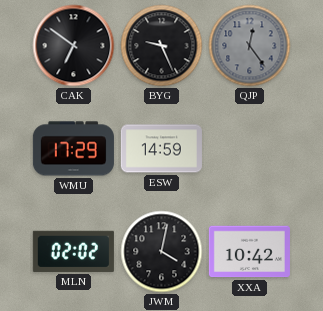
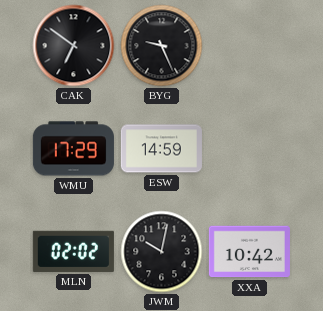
QJP: 12:24 -> none
JWM: 4:02 -> 10:02
